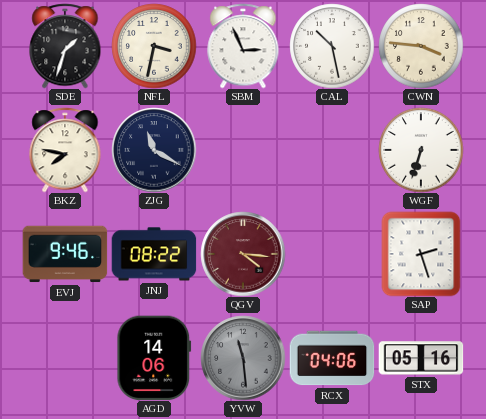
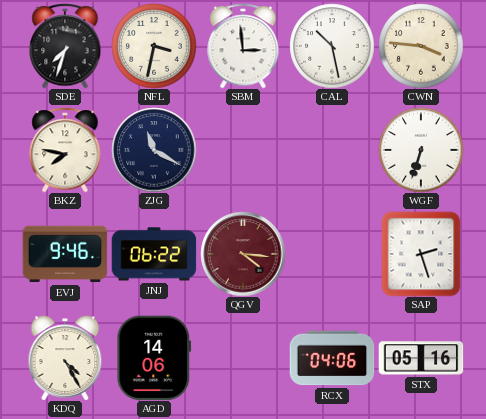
SDE: 1:33 -> 7:33
SBM: 2:56 -> 2:59
JNJ: 08:22 -> 06:22
KDQ: none -> 4:25
YVW: 11:29 -> none
